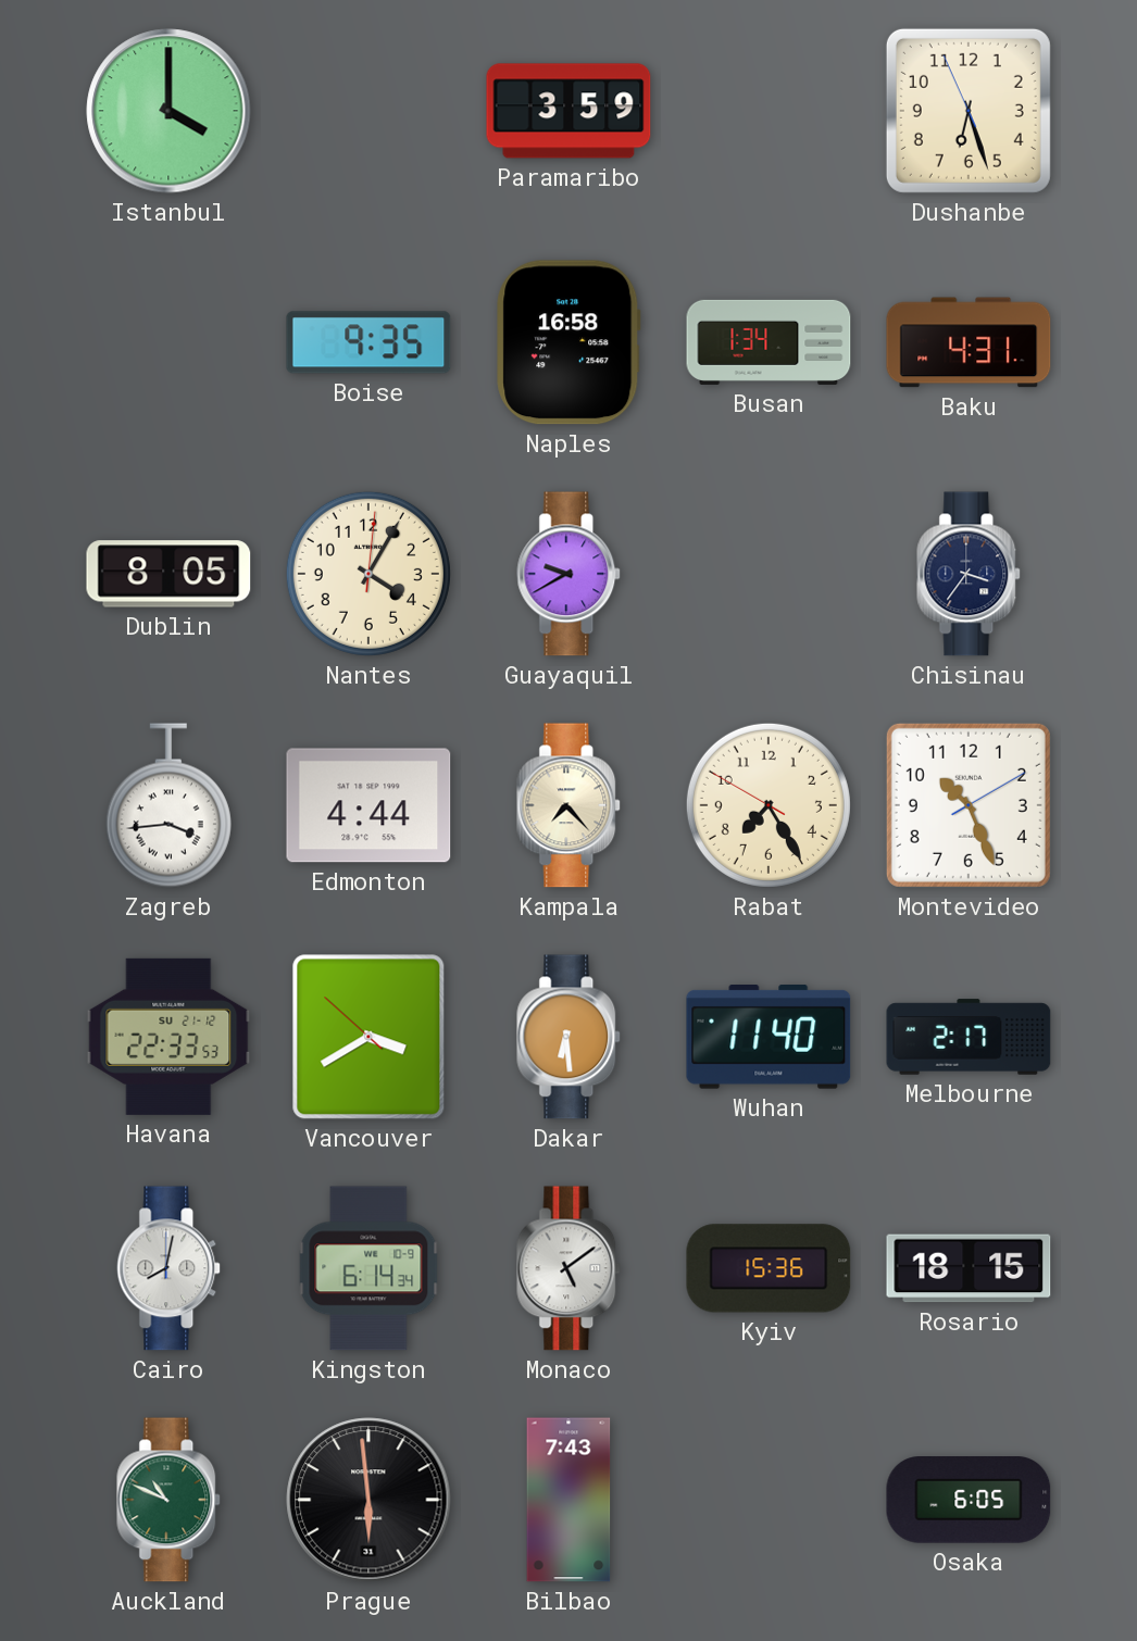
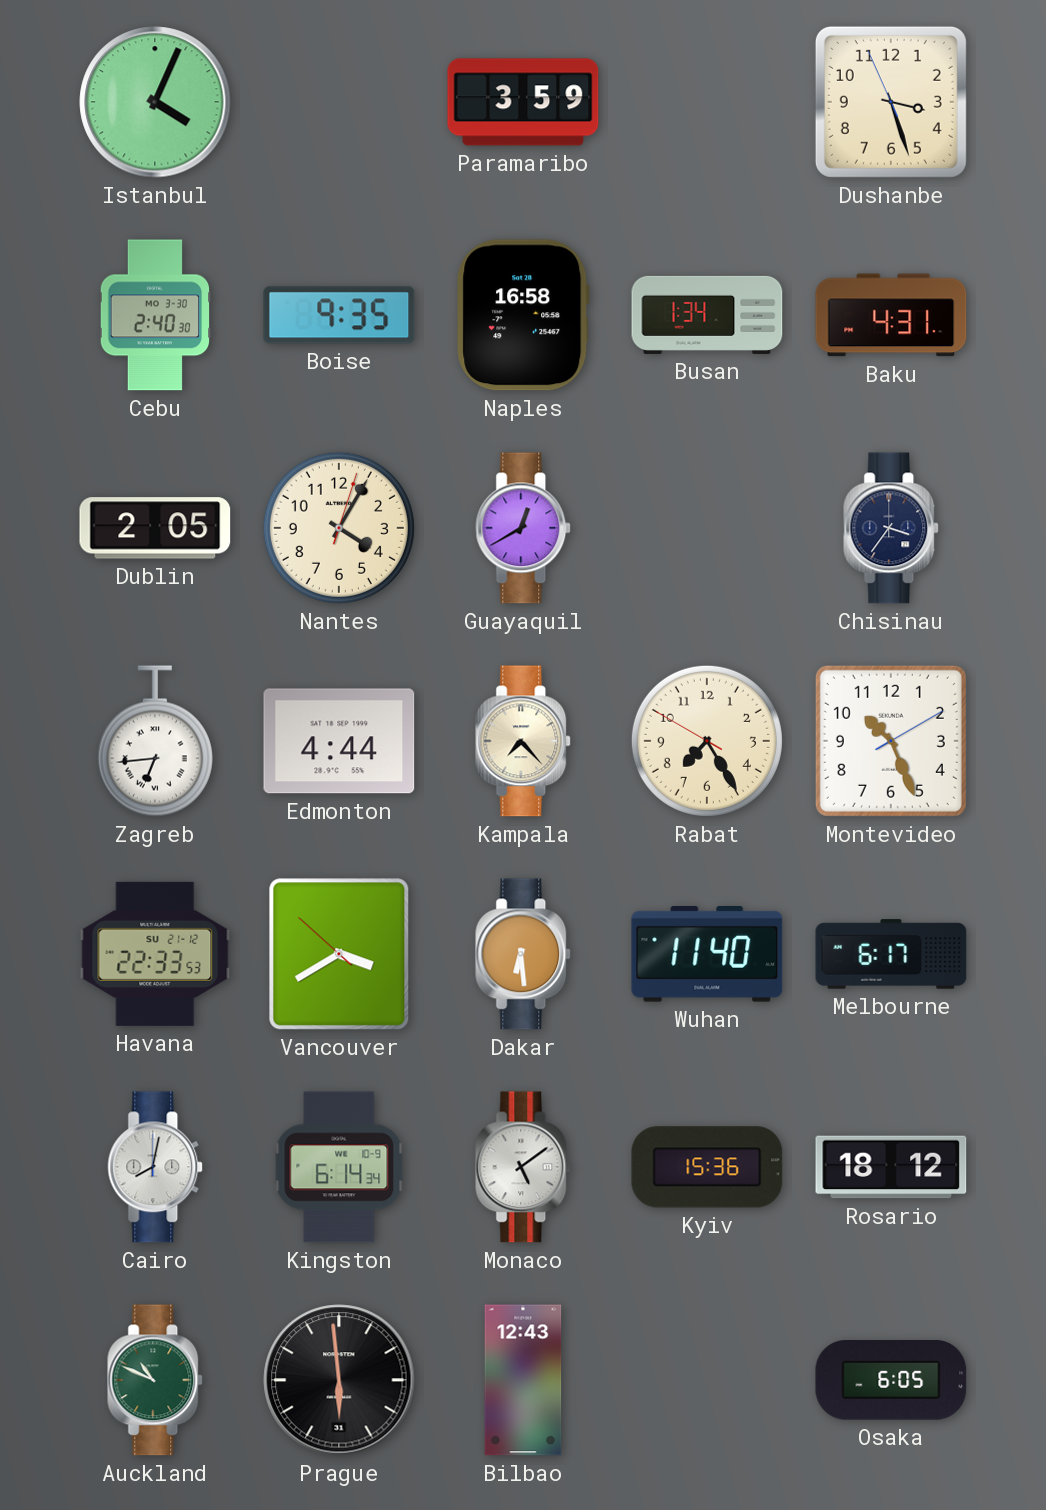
Istanbul: 4:00 -> 4:04
Dushanbe: 6:26 -> 3:26
Cebu: none -> 2:40
Dublin: 8:05 -> 2:05
Nantes: 4:05:01 -> 4:05:03
Guayaquil: 9:40 -> 12:40
Zagreb: 3:44 -> 6:44
Melbourne: 2:17 -> 6:17
Rosario: 18:15 -> 18:12
Bilbao: 7:43 -> 12:43
